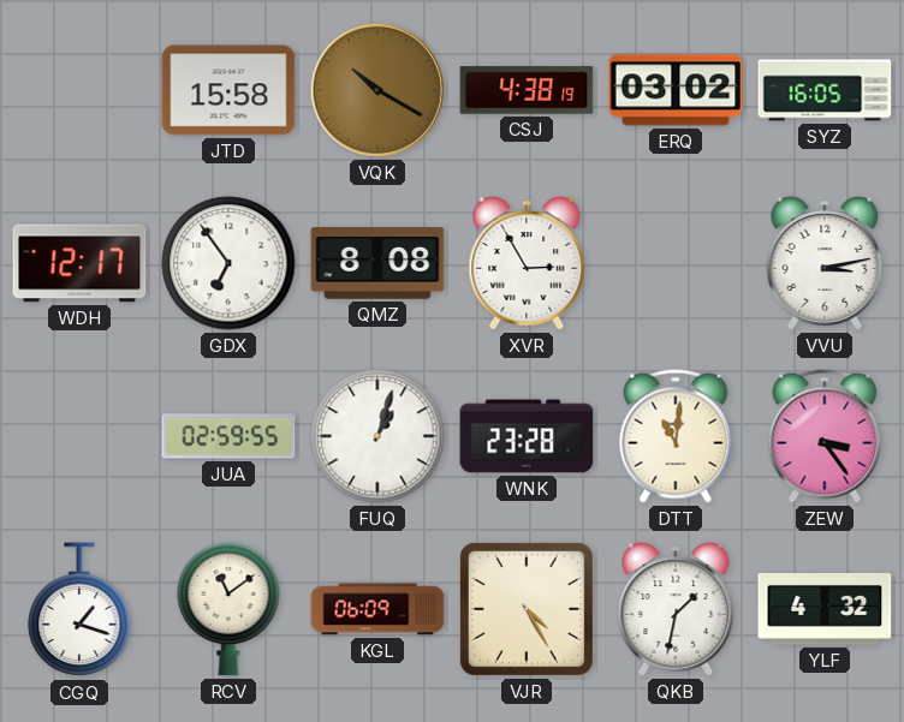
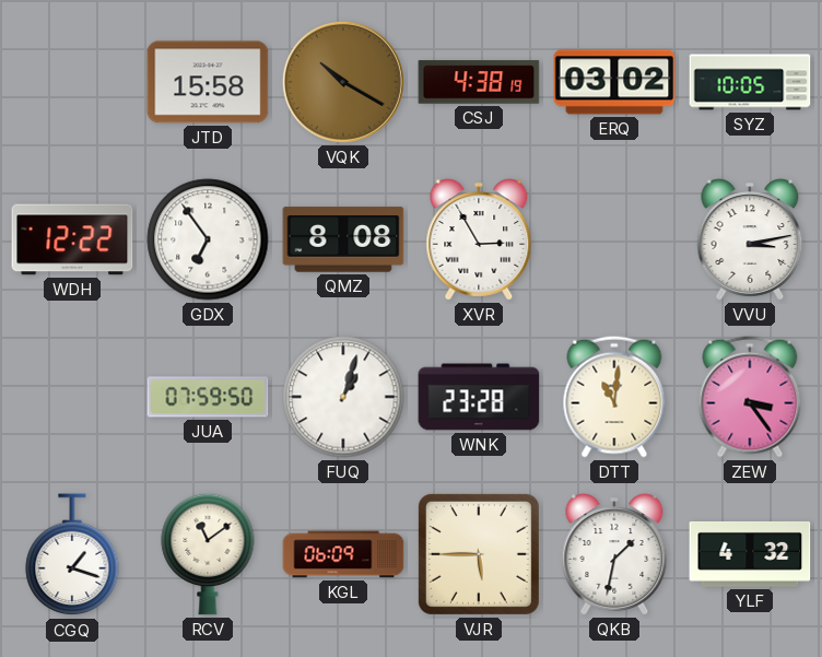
SYZ: 16:05 -> 10:05
WDH: 12:17 -> 12:22
JUA: 02:59 -> 07:59
VJR: 4:25 -> 5:45
